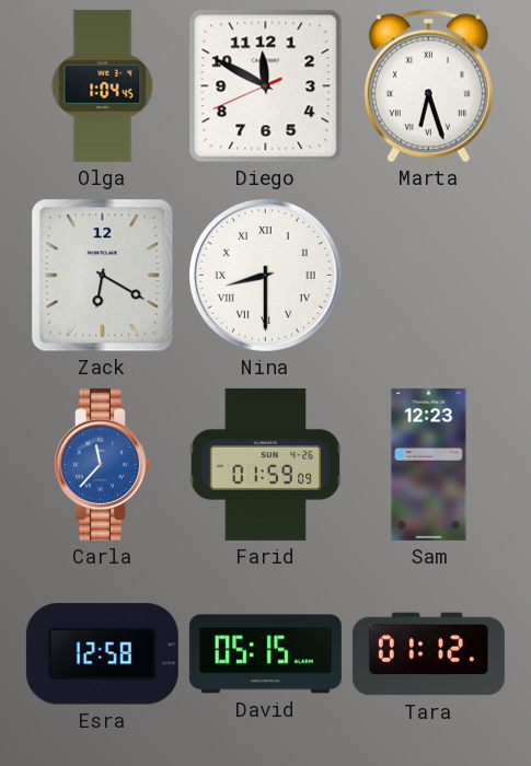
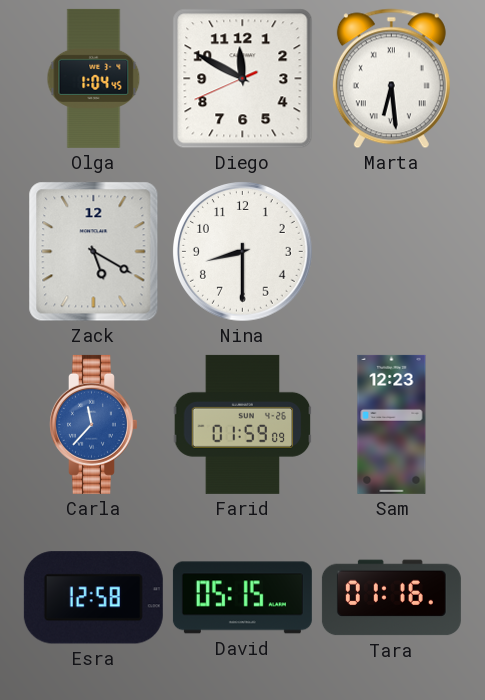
Marta: 6:27 -> 6:29
Zack: 6:20 -> 5:20
Nina numerals: Roman -> Arabic
Tara: 01:12 -> 01:16
